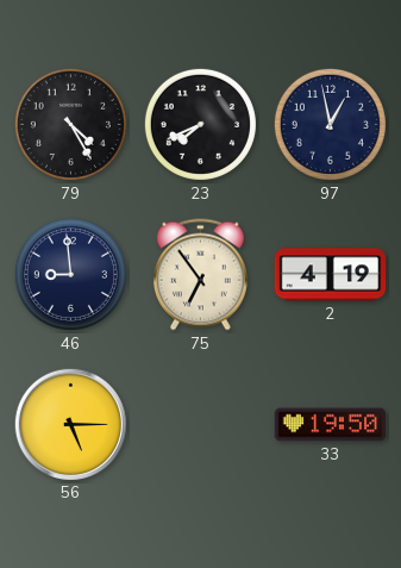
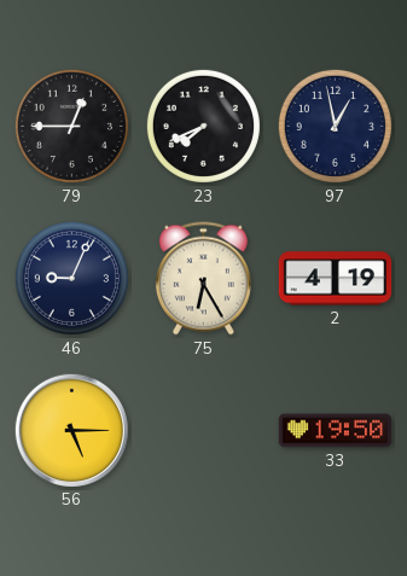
79: 4:25 -> 12:45
46: 8:59 -> 9:04
75: 6:54 -> 6:25
